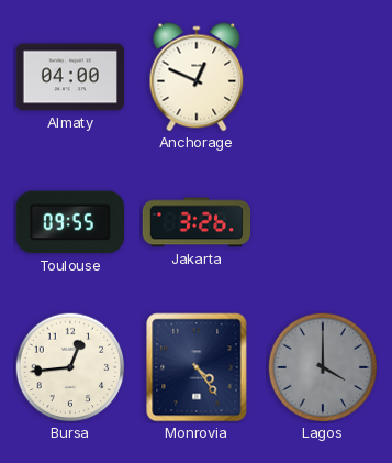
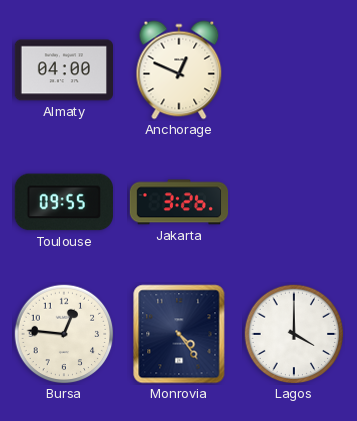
Bursa: 12:44 -> 12:46
Lagos dial: grey -> white
